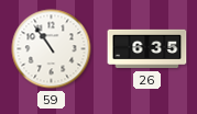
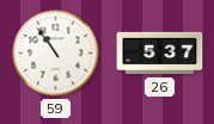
26: 6:35 -> 5:37
